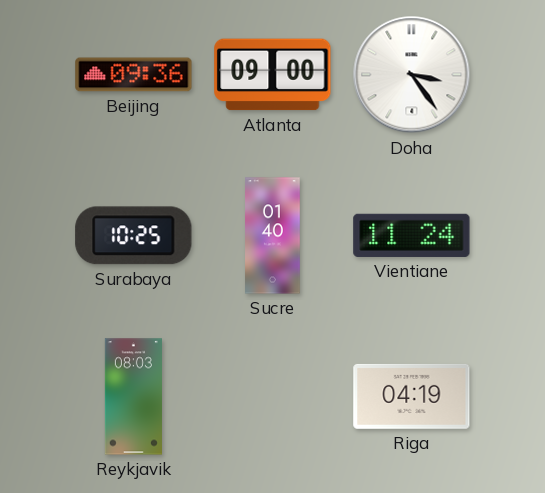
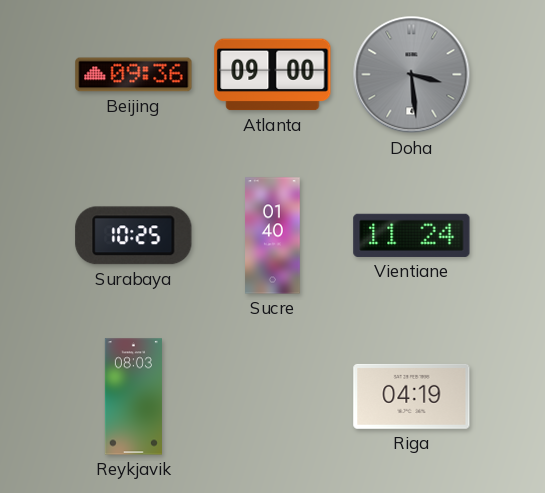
Doha: 3:24 -> 3:29
Doha dial: white -> grey
